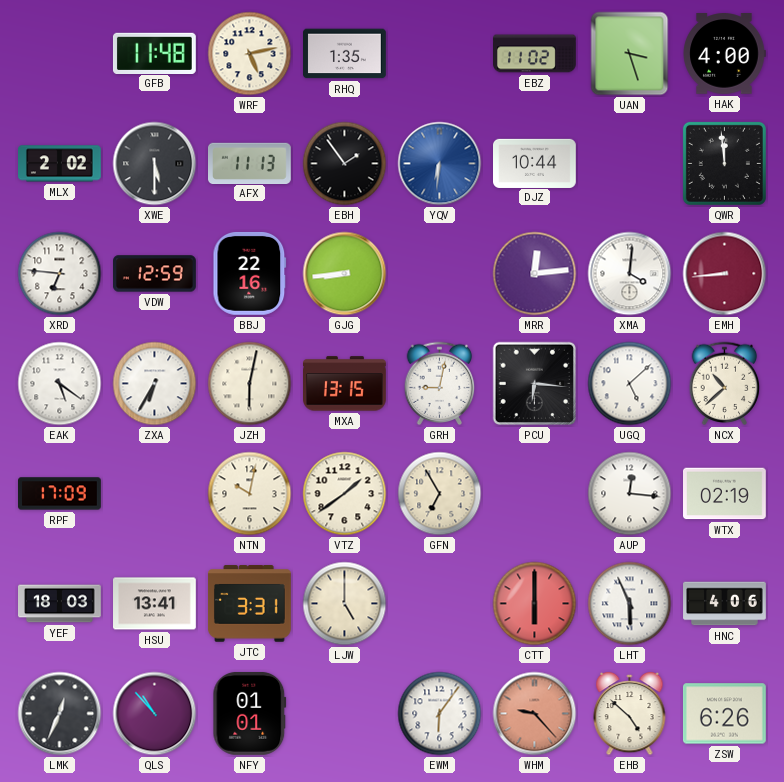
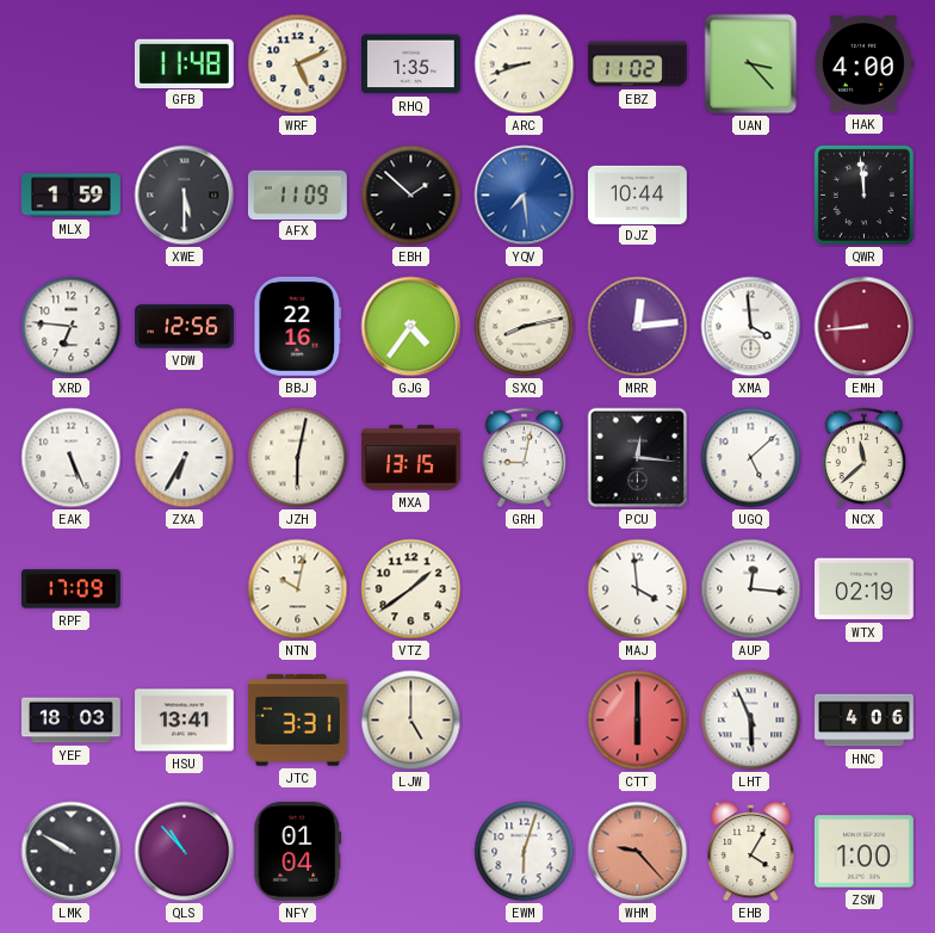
WRF: 5:13 -> 5:11
ARC: none -> 8:42
UAN: 3:27 -> 3:23
MLX: 2:02 -> 1:59
AFX: 11:13 -> 11:09
EBH: 1:54 -> 1:52
YQV: 6:31 -> 7:29
VDW: 12:59 -> 12:56
GJG: 8:44 -> 4:36
SXQ: none -> 8:13
XMA: 4:01 -> 3:59
EAK: 5:21 -> 5:26
PCU: 6:16 -> 12:16
NCX: 10:38 -> 11:38
GFN: 6:55 -> none
MAJ: none -> 3:59
LMK: 12:34 -> 9:50
NFY: 01:01 -> 01:04
EWM: 6:06 -> 6:03
EHB: 4:52 -> 4:05
ZSW: 6:26 -> 1:00
